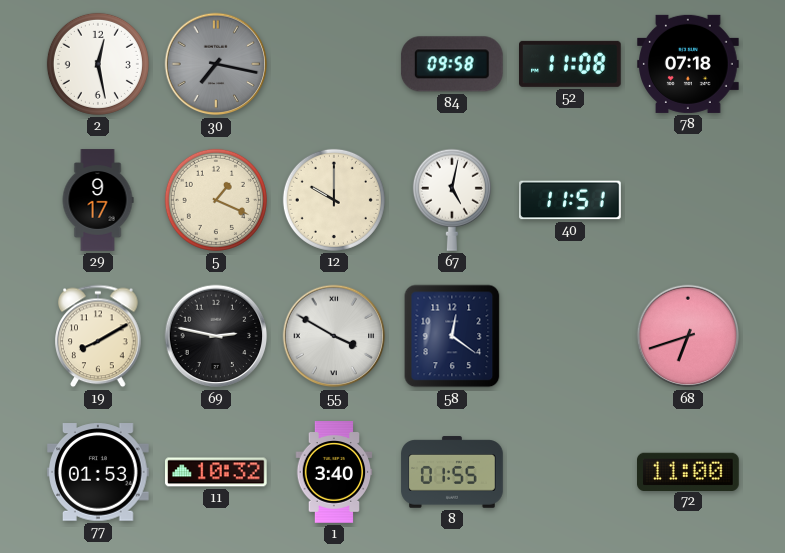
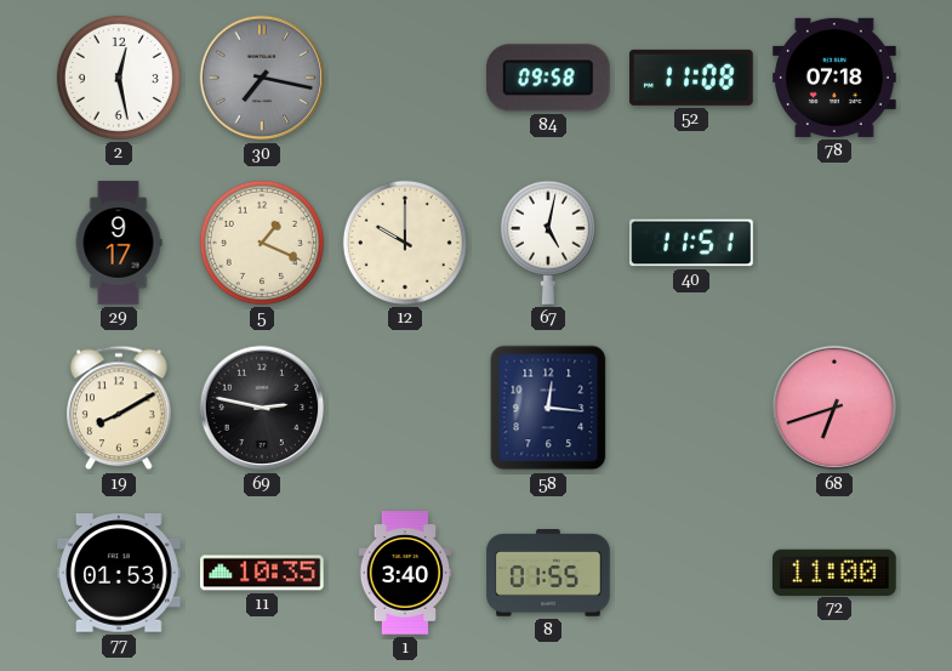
55: 3:50 -> none
58: 12:21 -> 12:16
11: 10:32 -> 10:35
